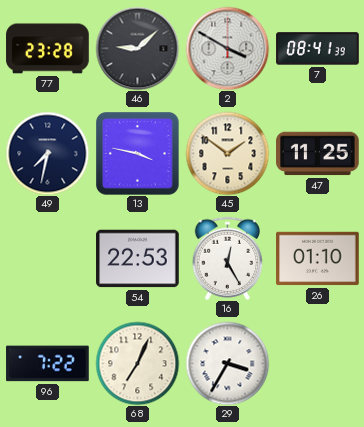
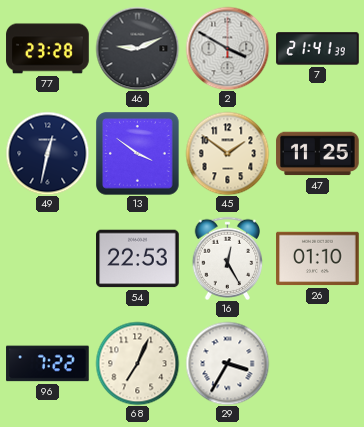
46: 9:08 -> 9:11
7: 08:41 -> 21:41
49: 7:32 -> 12:32
13: 3:47 -> 3:51
